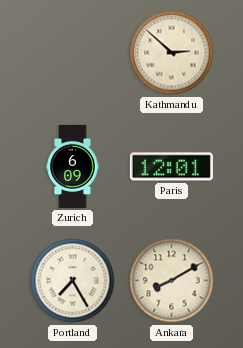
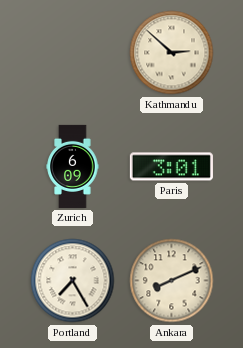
Paris: 12:01 -> 3:01
Ankara: 8:10 -> 8:11
